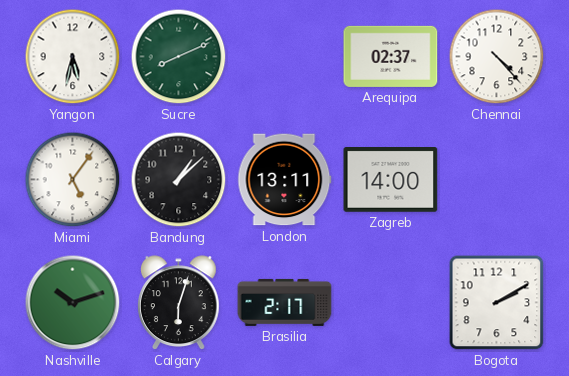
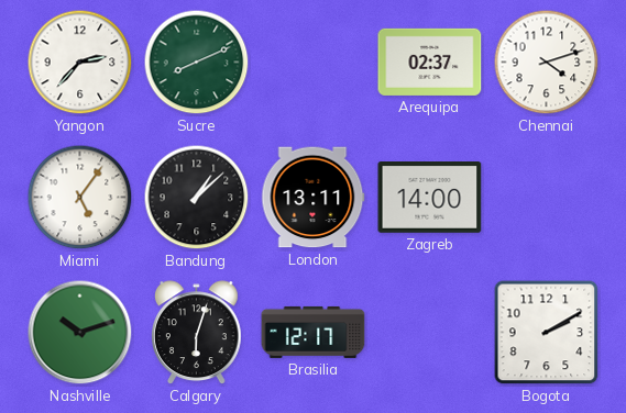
Yangon: 5:32 -> 2:37
Chennai: 4:23 -> 4:12
Brasilia: 2:17 -> 12:17
